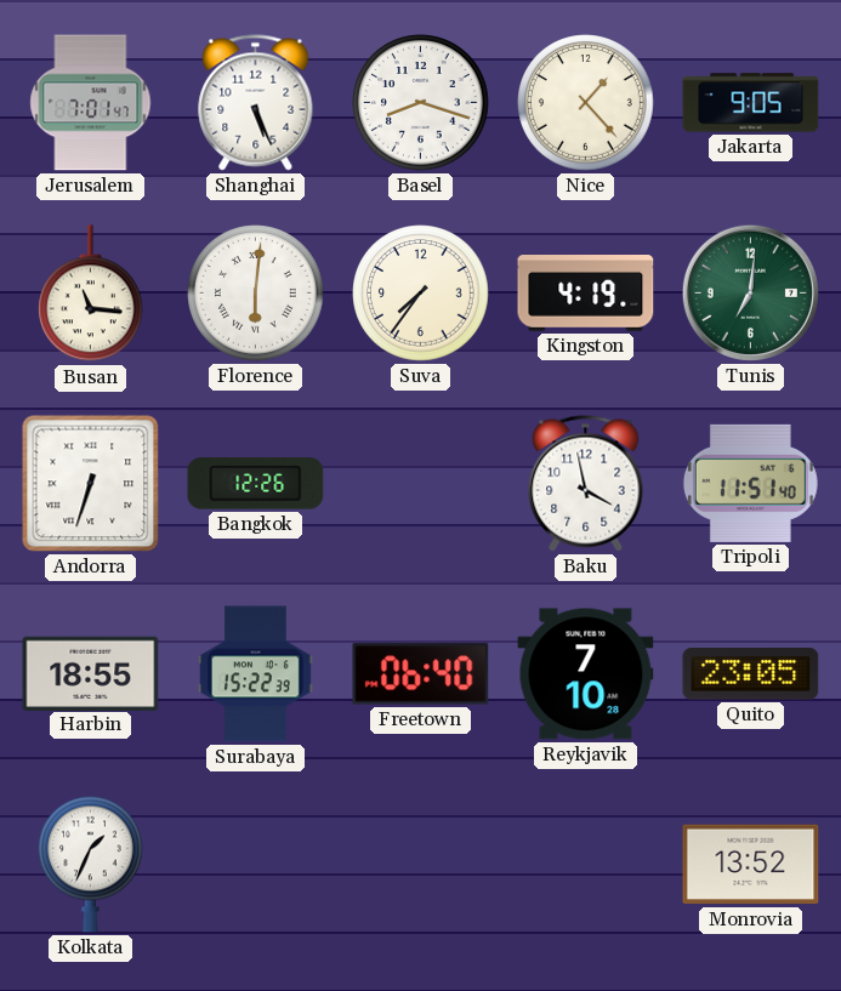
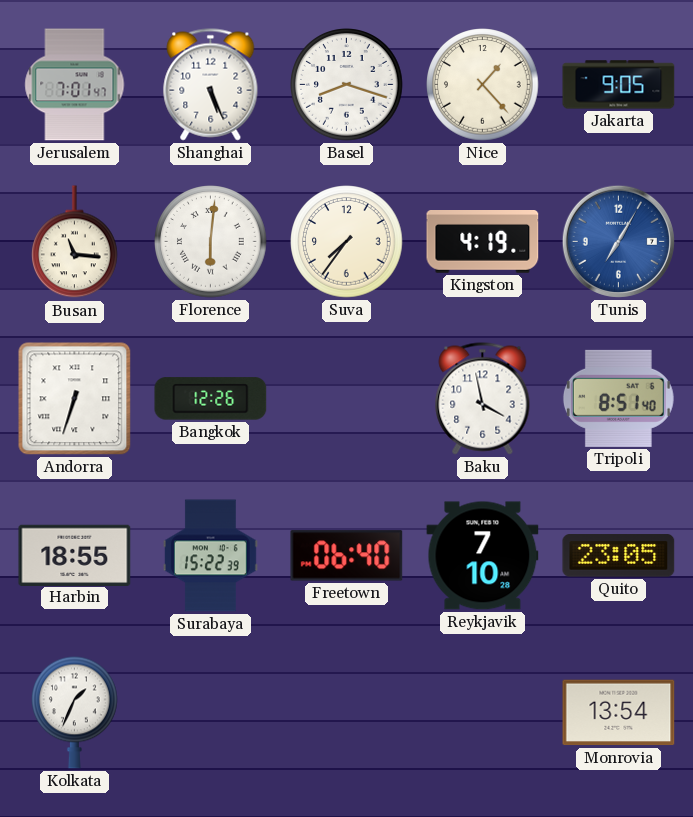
Tunis: 7:01 -> 7:05
Tunis dial: green -> blue
Tripoli: 11:51 -> 8:51
Monrovia: 13:52 -> 13:54
